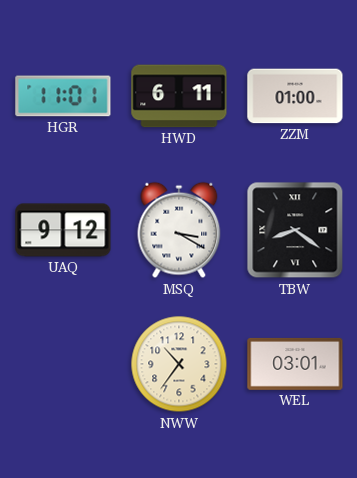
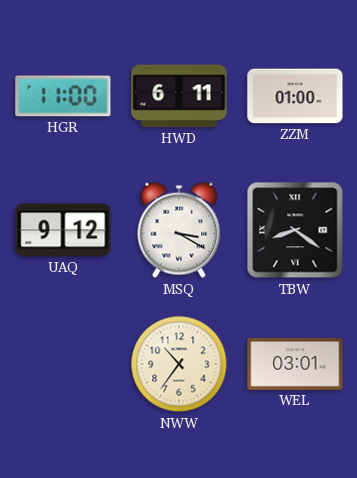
HGR: 11:01 -> 11:00
